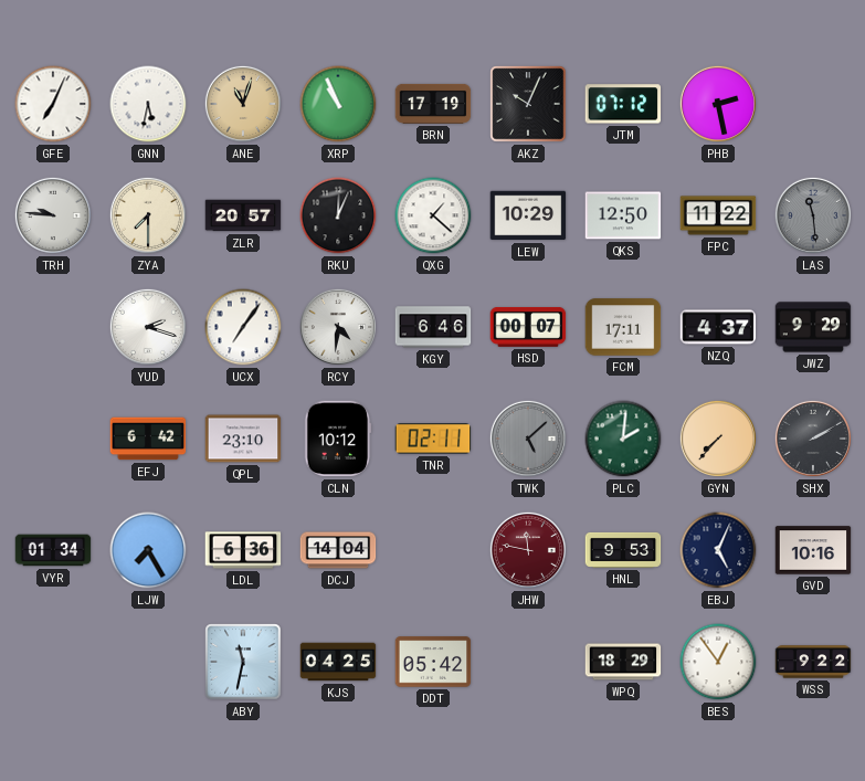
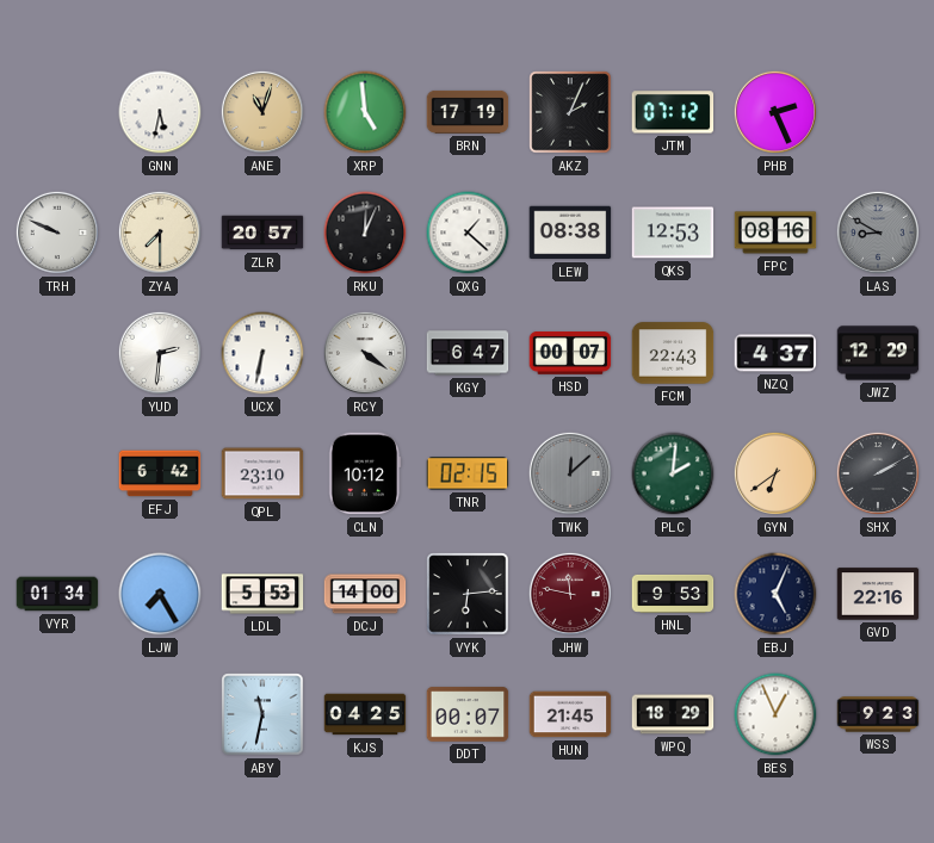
GFE: 7:04 -> none
XRP: 10:56 -> 4:59
AKZ: 10:04 -> 2:04
PHB: 2:28 -> 2:26
TRH: 9:46 -> 9:49
LEW: 10:29 -> 08:38
QKS: 12:50 -> 12:53
FPC: 11:22 -> 08:16
LAS: 11:29 -> 8:50
YUD: 2:18 -> 2:31
UCX: 7:06 -> 6:32
RCY: 4:31 -> 4:21
KGY: 6:46 -> 6:47
FCM: 17:11 -> 22:43
JWZ: 9:29 -> 12:29
TNR: 02:11 -> 02:15
TWK: 5:08 -> 12:08
GYN: 7:37 -> 6:39
LDL: 6:36 -> 5:53
DCJ: 14:04 -> 14:00
VYK: none -> 6:14
GVD: 10:16 -> 22:16
DDT: 05:42 -> 00:07
HUN: none -> 21:45
BES: 12:54 -> 12:56
WSS: 9:22 -> 9:23
